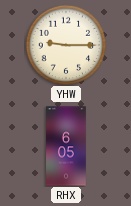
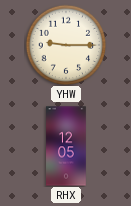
RHX: 6:05 -> 12:05
